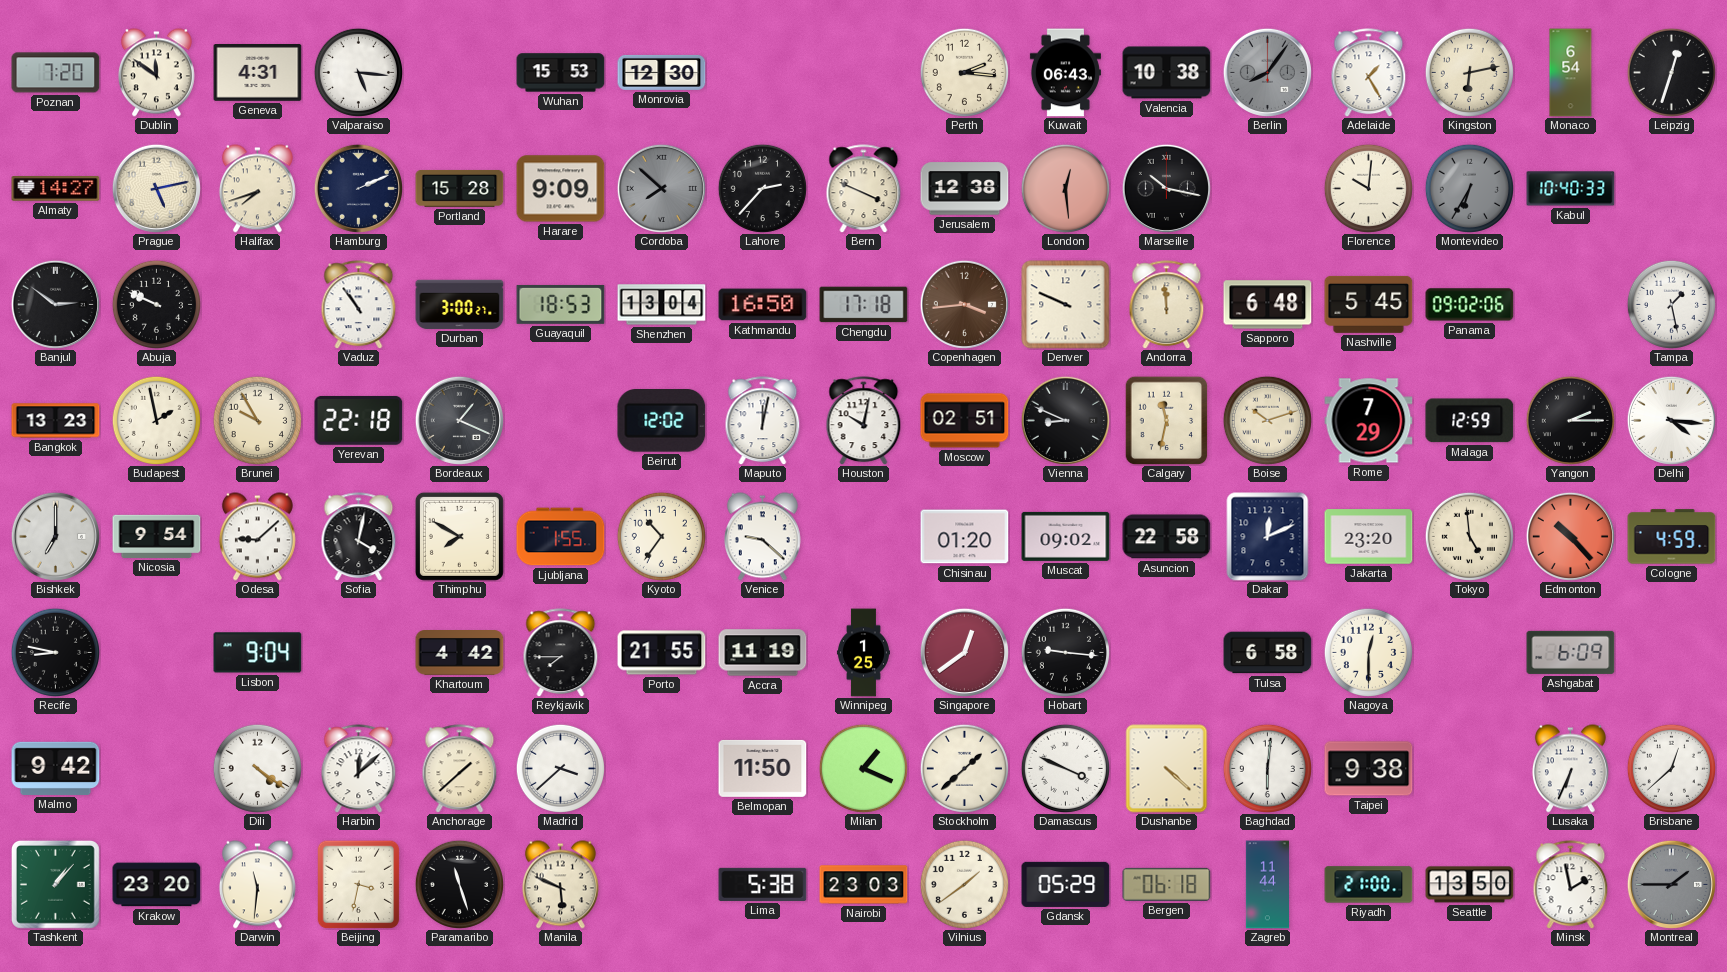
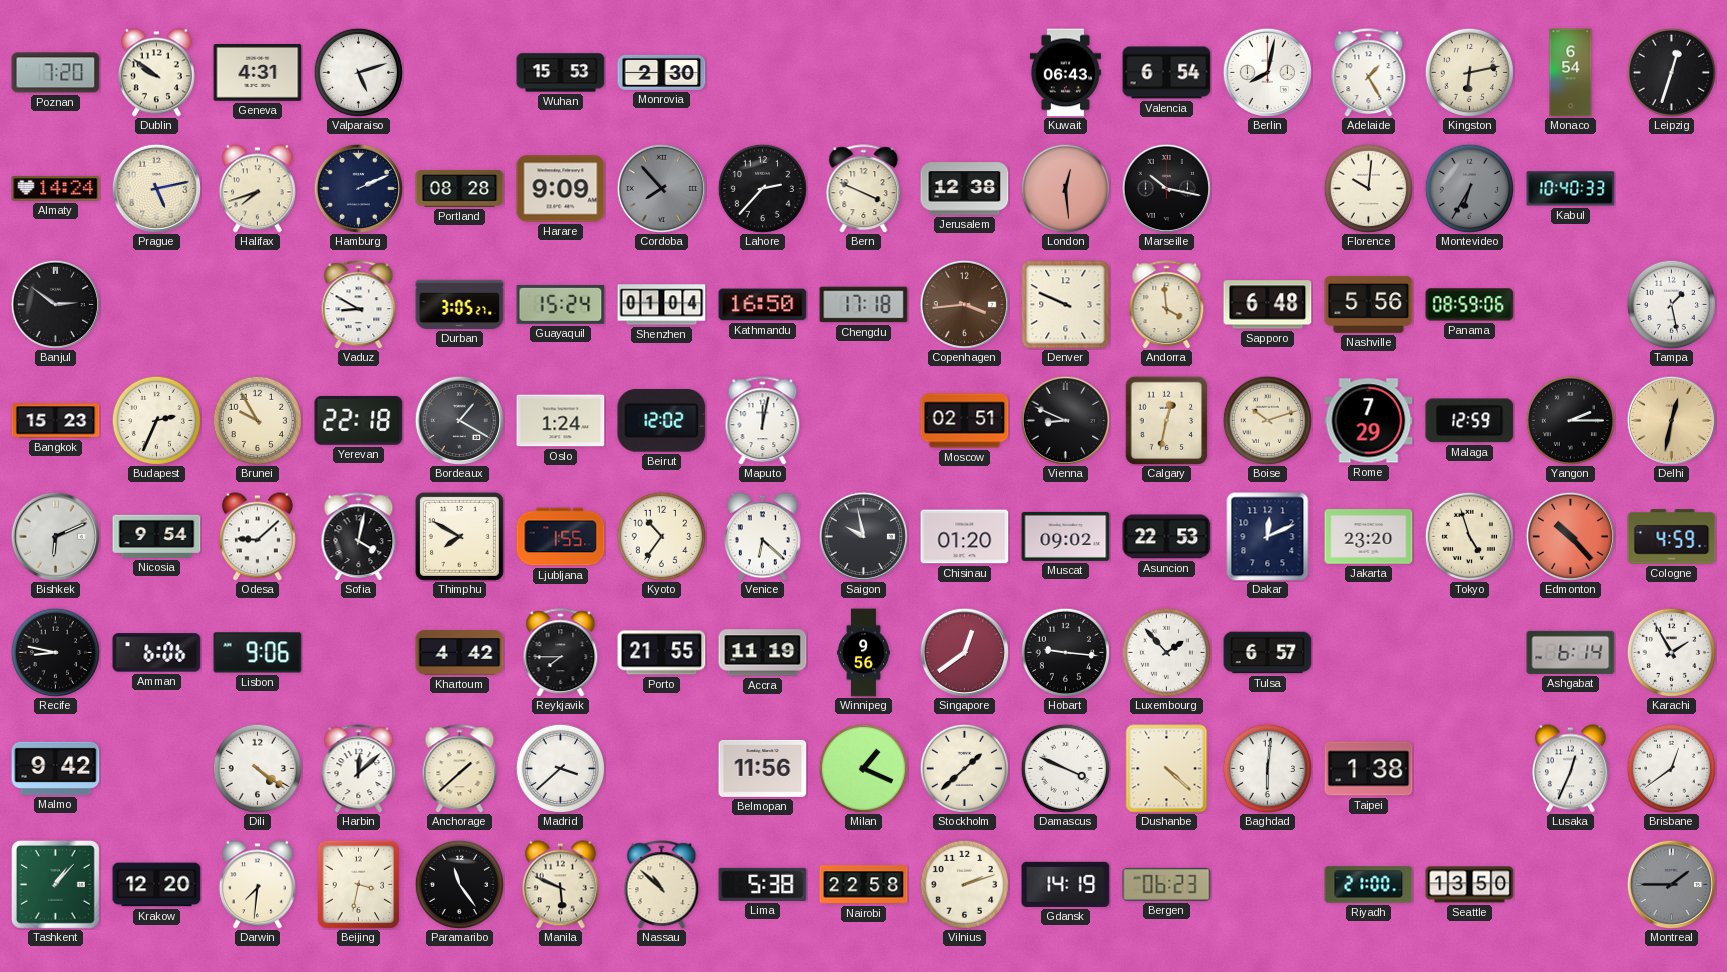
Dublin: 11:51 -> 9:51
Valparaiso: 5:16 -> 5:12
Monrovia: 12:30 -> 2:30
Perth: 2:16 -> none
Valencia: 10:38 -> 6:54
Berlin: 8:06 -> 8:02
Berlin dial: grey -> white
Almaty: 14:27 -> 14:24
Portland: 15:28 -> 08:28
Cordoba: 7:52 -> 7:53
Abuja: 9:49 -> none
Vaduz: 10:54 -> 8:50
Durban: 3:00 -> 3:05
Guayaquil: 18:53 -> 15:24
Shenzhen: 13:04 -> 01:04
Andorra: 11:59 -> 3:59
Nashville: 5:45 -> 5:56
Panama: 09:02 -> 08:59
Bangkok: 13:23 -> 15:23
Budapest: 1:58 -> 2:34
Bordeaux: 1:19 -> 1:20
Oslo: none -> 1:24
Houston: 10:02 -> none
Calgary: 11:32 -> 12:32
Delhi: 4:16 -> 12:32
Delhi dial: white -> champagne
Bishkek: 7:00 -> 6:11
Venice: 9:22 -> 6:22
Saigon: none -> 9:58
Asuncion: 22:58 -> 22:53
Tokyo: 4:59 -> 4:57
Amman: none -> 6:06
Lisbon: 9:04 -> 9:06
Winnipeg: 1:25 -> 9:56
Luxembourg: none -> 1:53
Tulsa: 6:58 -> 6:57
Nagoya: 12:30 -> none
Ashgabat: 6:09 -> 6:14
Karachi: none -> 1:55
Belmopan: 11:50 -> 11:56
Taipei: 9:38 -> 1:38
Lusaka: 6:34 -> 12:34
Brisbane: 12:38 -> 12:39
Krakow: 23:20 -> 12:20
Darwin: 11:31 -> 7:31
Paramaribo: 11:27 -> 11:24
Nassau: none -> 10:52
Nairobi: 23:03 -> 22:58
Vilnius: 1:39 -> 2:12
Gdansk: 05:29 -> 14:19
Bergen: 06:18 -> 06:23
Zagreb: 11:44 -> none
Minsk: 1:58 -> none
